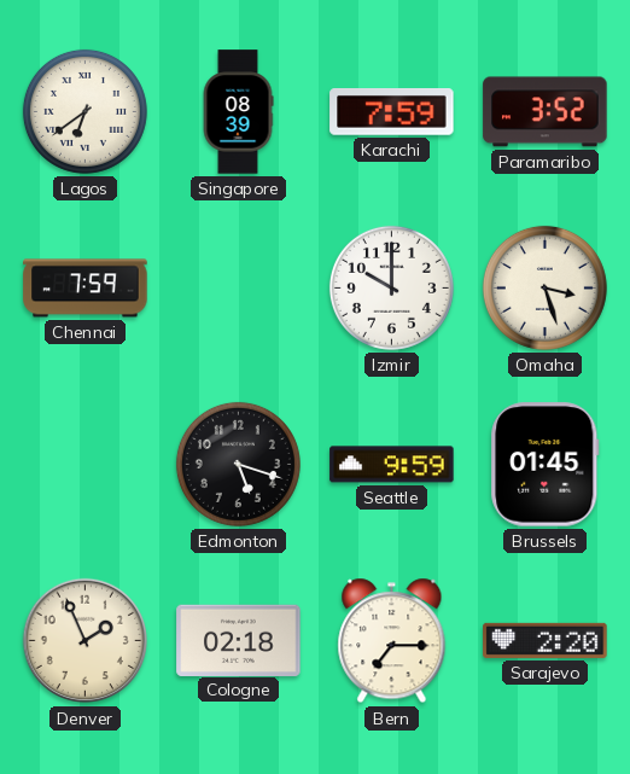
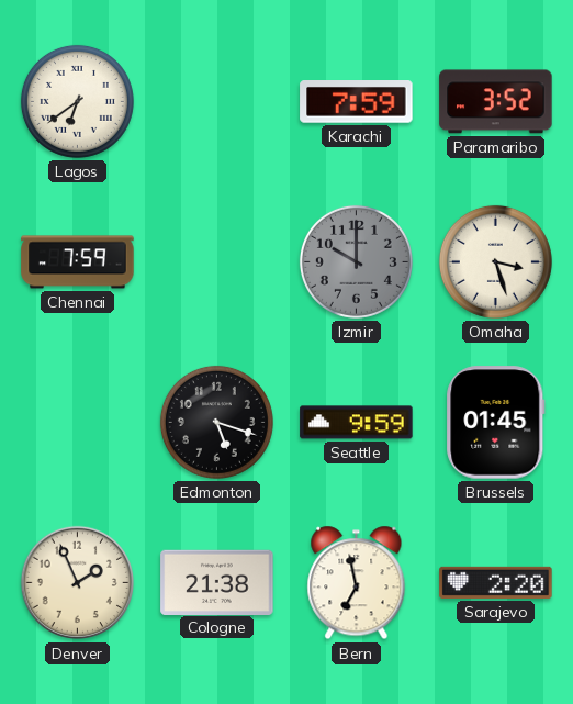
Singapore: 08:39 -> none
Izmir dial: white -> grey
Cologne: 02:18 -> 21:38
Bern: 7:15 -> 6:58
